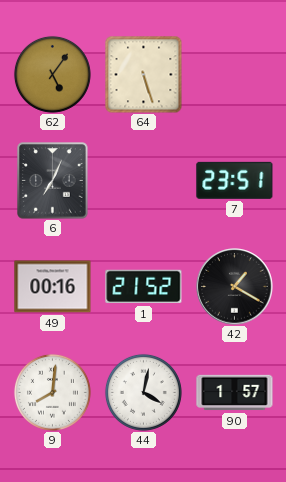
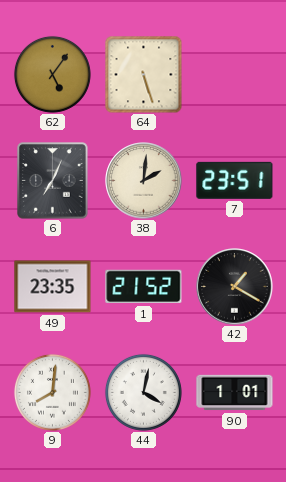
38: none -> 2:01
49: 00:16 -> 23:35
90: 1:57 -> 1:01
